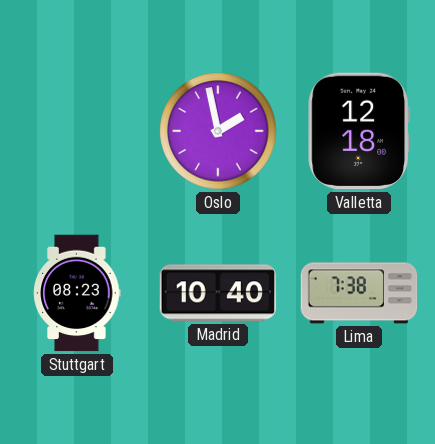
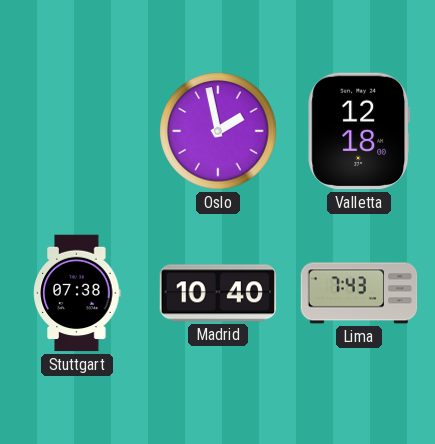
Stuttgart: 08:23 -> 07:38
Lima: 7:38 -> 7:43
